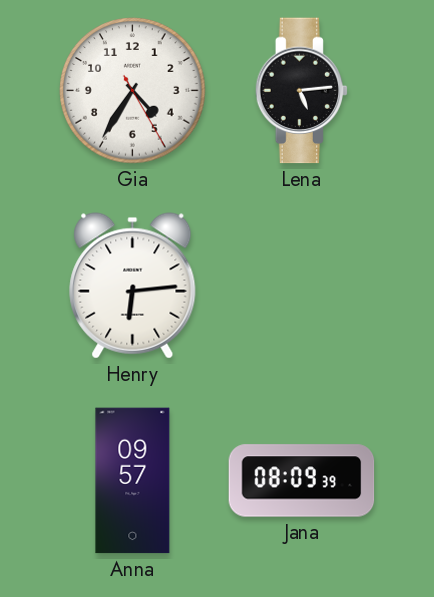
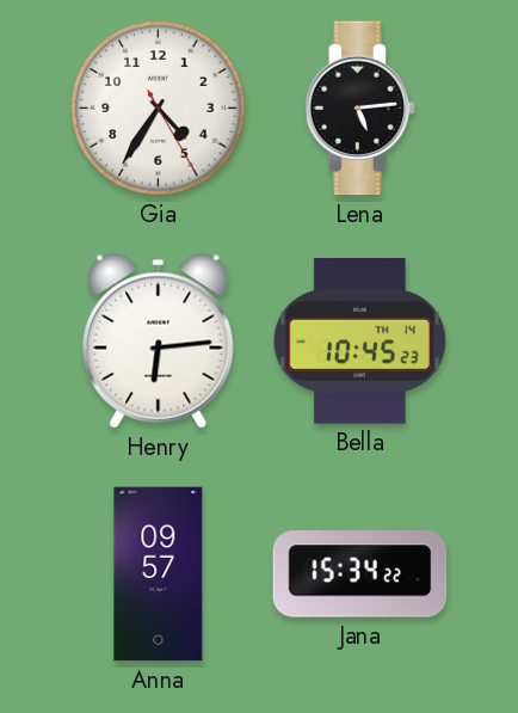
Bella: none -> 10:45
Jana: 08:09 -> 15:34
